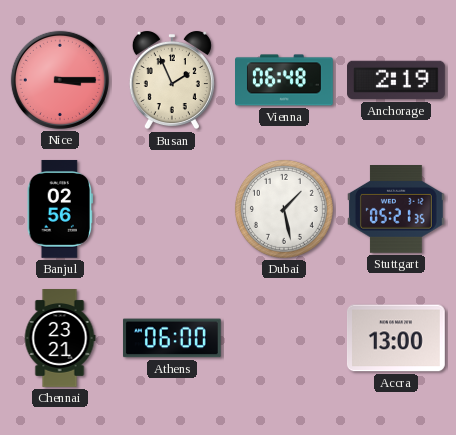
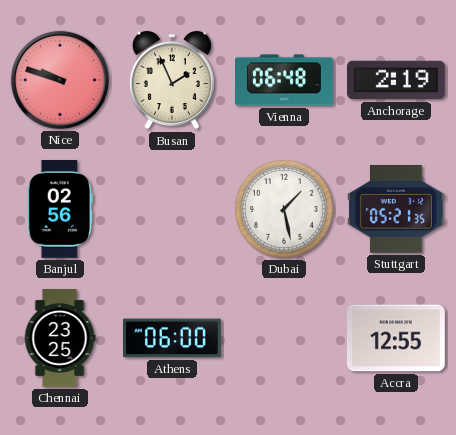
Nice: 3:15 -> 9:48
Chennai: 23:21 -> 23:25
Accra: 13:00 -> 12:55
